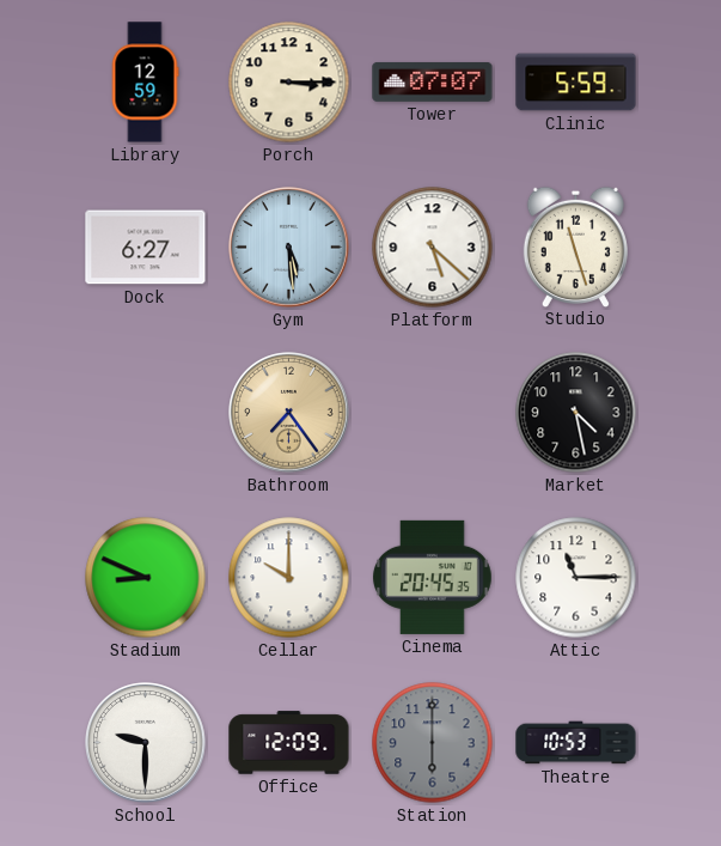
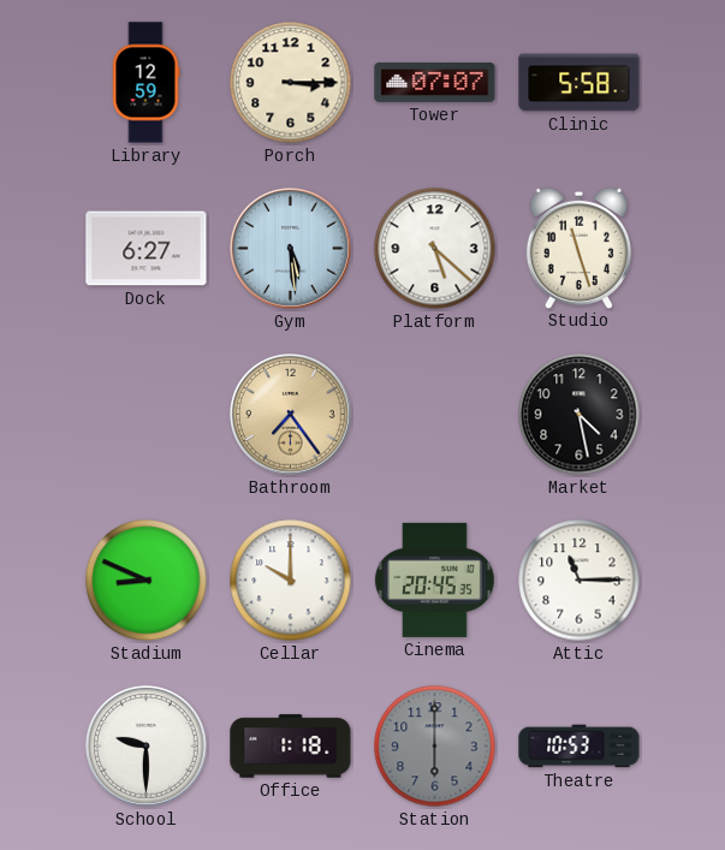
Clinic: 5:59 -> 5:58
Office: 12:09 -> 1:18
